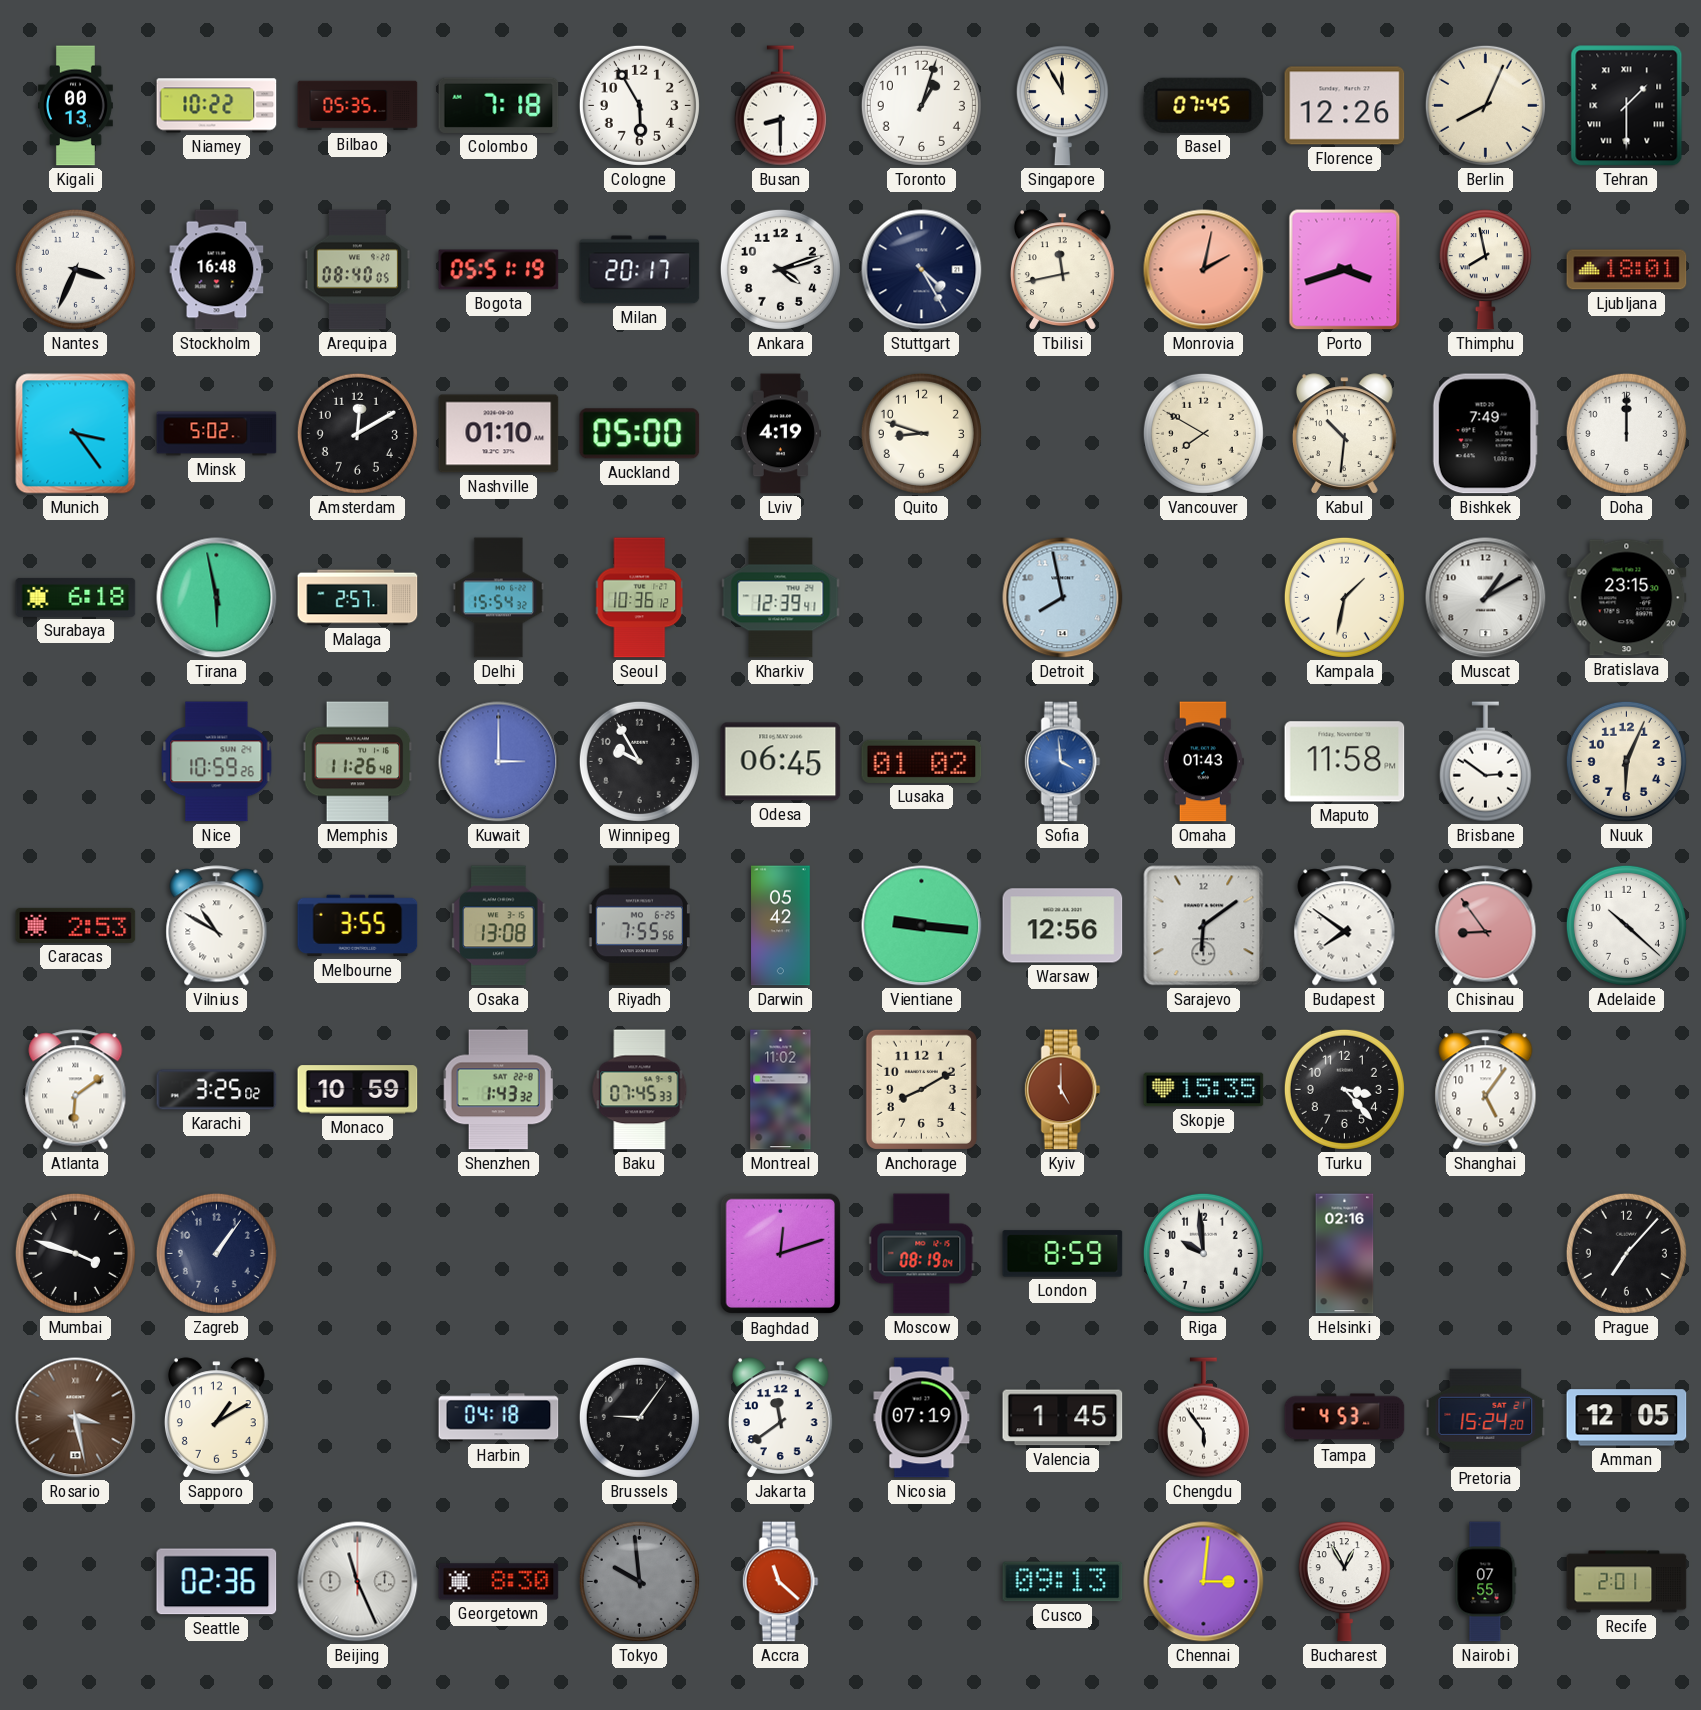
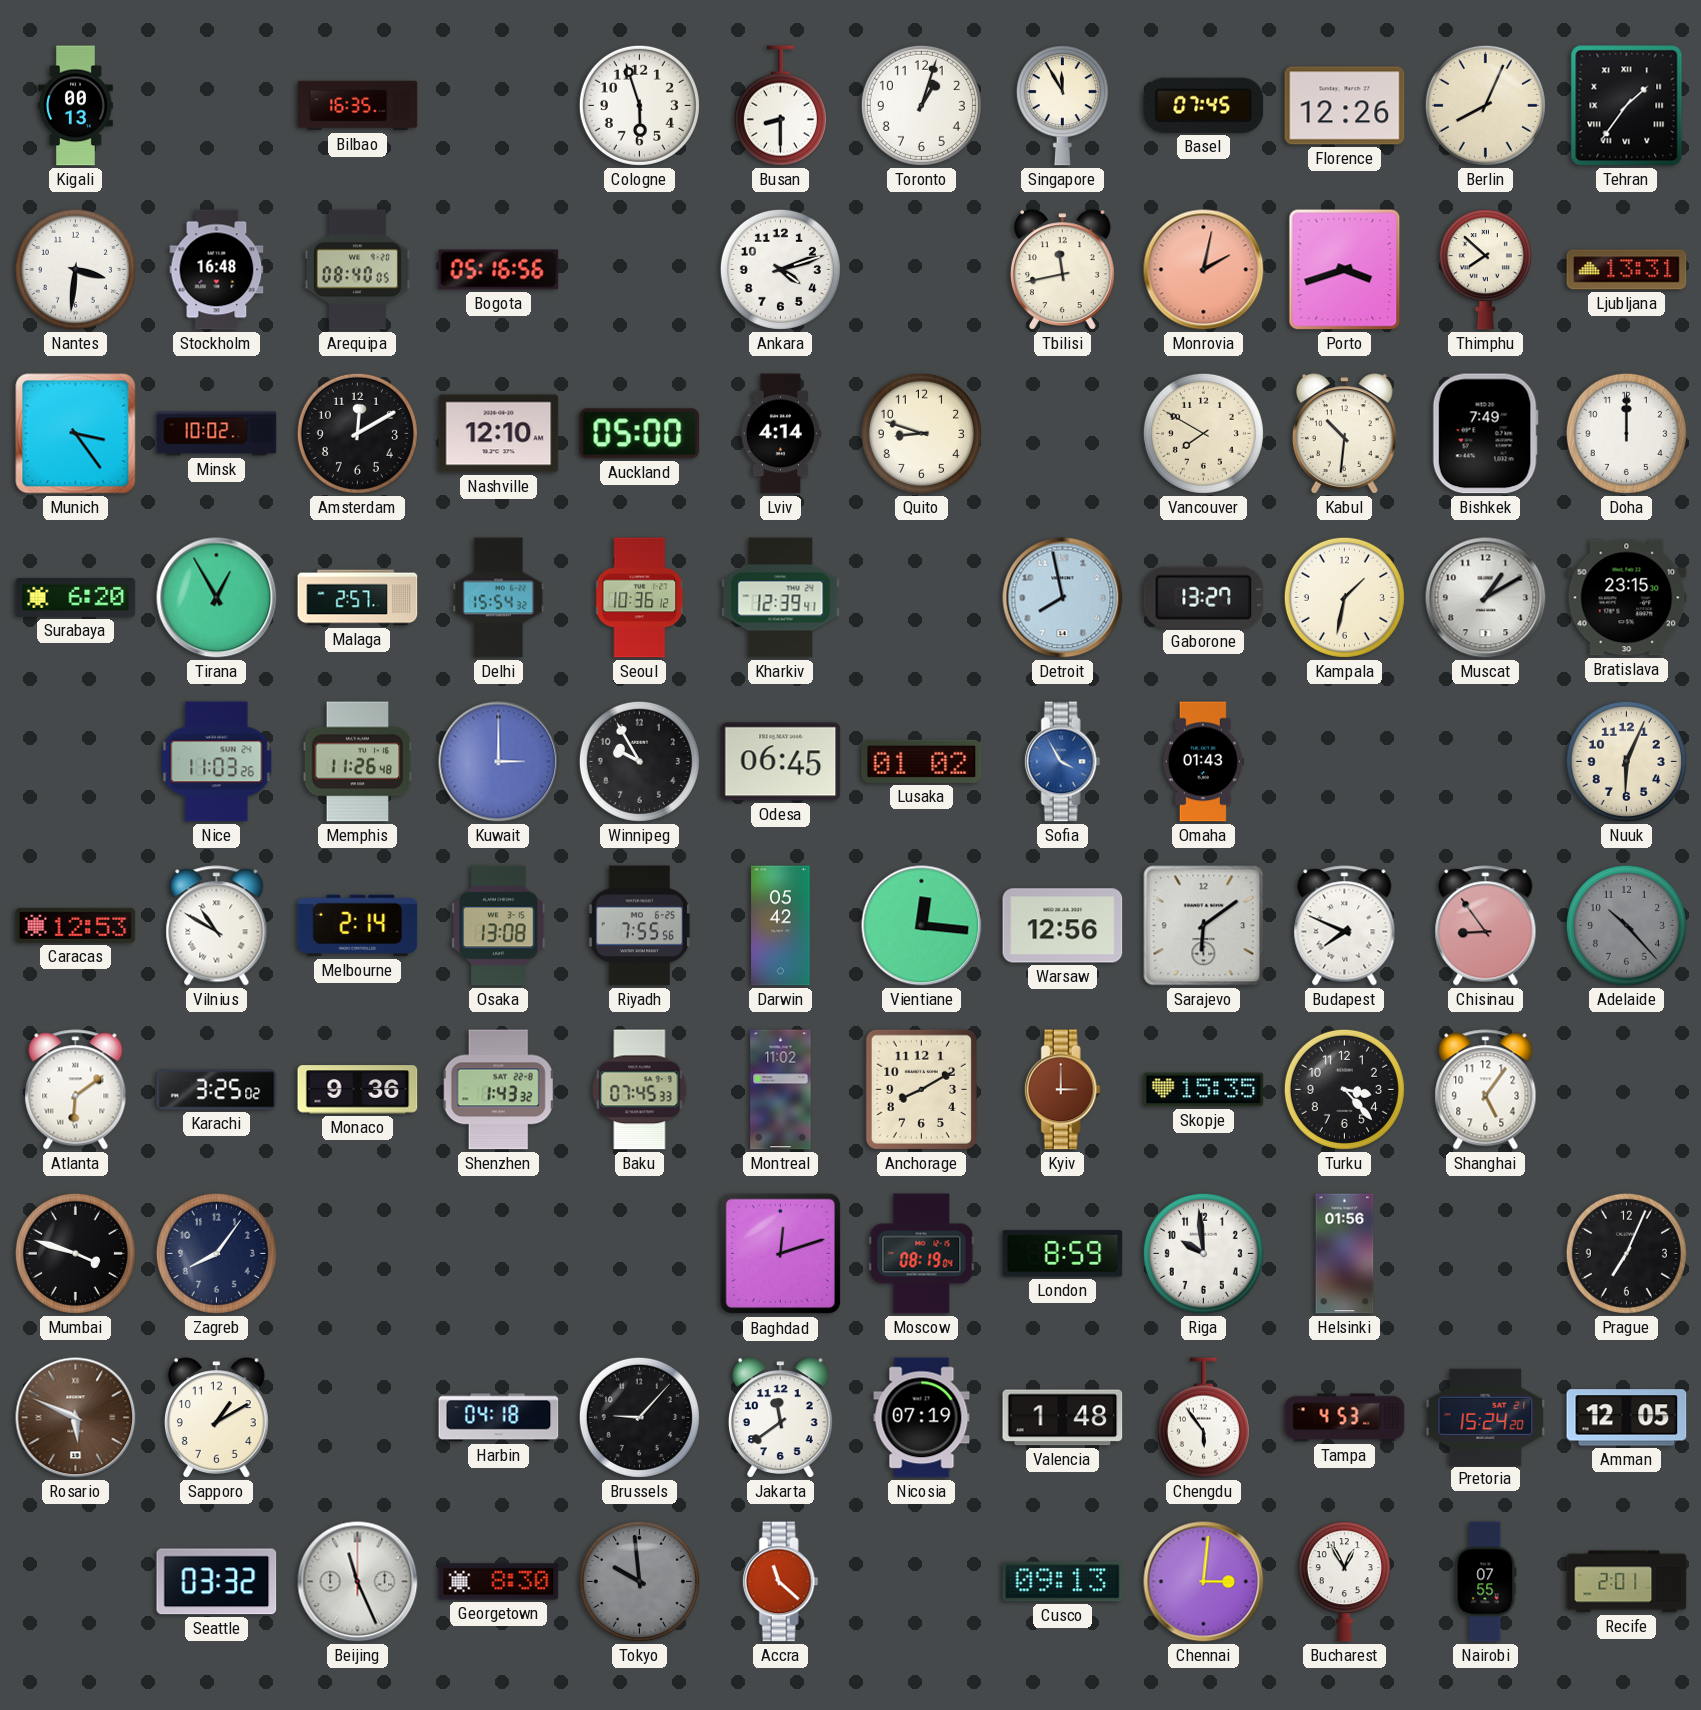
Niamey: 10:22 -> none
Bilbao: 05:35 -> 16:35
Colombo: 7:18 -> none
Cologne: 5:55 -> 5:57
Tehran: 1:30 -> 1:36
Nantes: 3:34 -> 3:31
Bogota: 05:51 -> 05:16
Milan: 20:17 -> none
Stuttgart: 4:25 -> none
Thimphu: 7:58 -> 7:52
Ljubljana: 18:01 -> 13:31
Minsk: 5:02 -> 10:02
Nashville: 01:10 -> 12:10
Lviv: 4:19 -> 4:14
Surabaya: 6:18 -> 6:20
Tirana: 5:58 -> 12:55
Gaborone: none -> 13:27
Nice: 10:59 -> 11:03
Sofia: 3:59 -> 3:55
Maputo: 11:58 -> none
Brisbane: 2:51 -> none
Caracas: 2:53 -> 12:53
Melbourne: 3:55 -> 2:14
Vientiane: 9:16 -> 12:16
Budapest: 7:51 -> 7:49
Adelaide: 10:22 -> 10:23
Adelaide dial: white -> grey
Monaco: 10:59 -> 9:36
Kyiv: 5:00 -> 3:00
Zagreb: 1:06 -> 8:06
Helsinki: 02:16 -> 01:56
Prague: 7:07 -> 7:04
Rosario: 3:28 -> 5:49
Brussels: 9:06 -> 9:07
Valencia: 1:45 -> 1:48
Seattle: 02:36 -> 03:32
